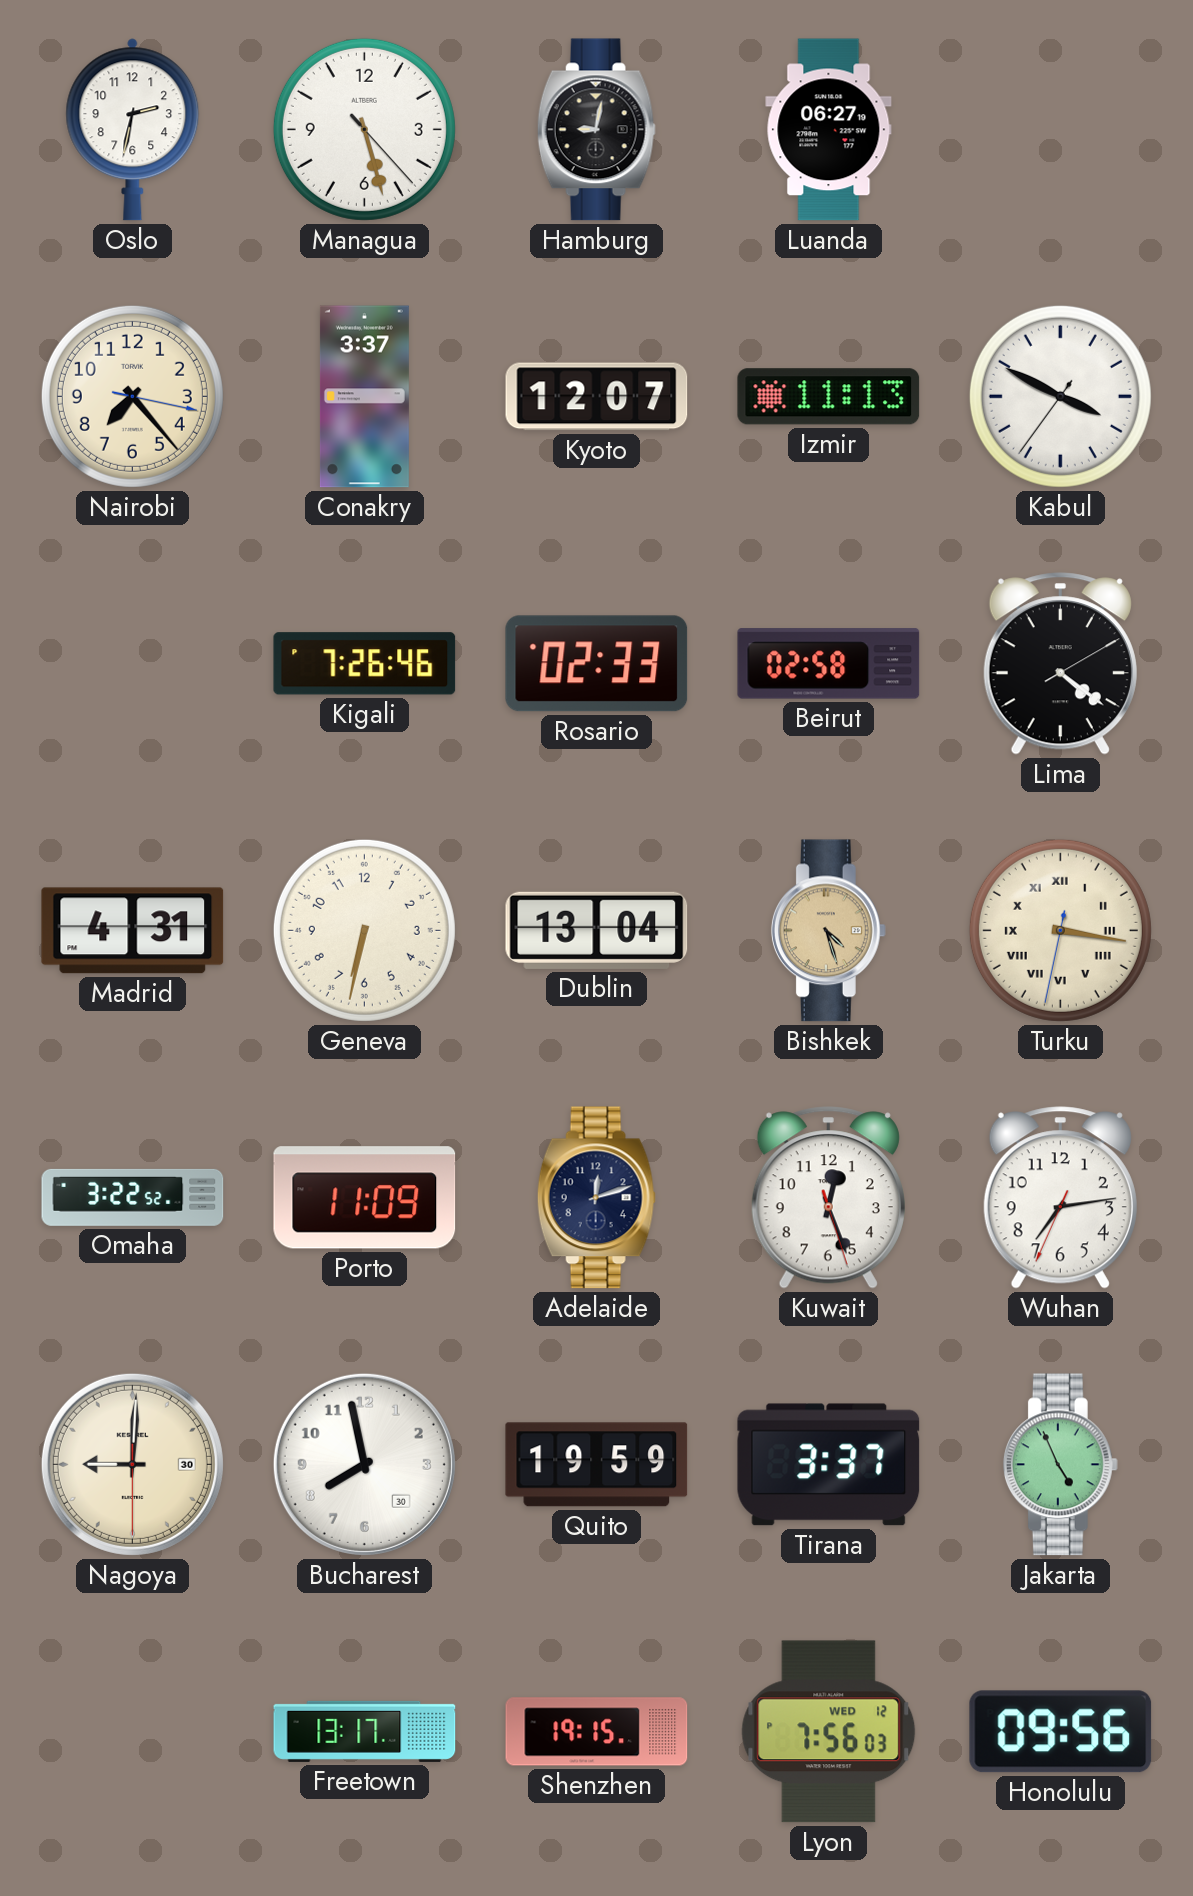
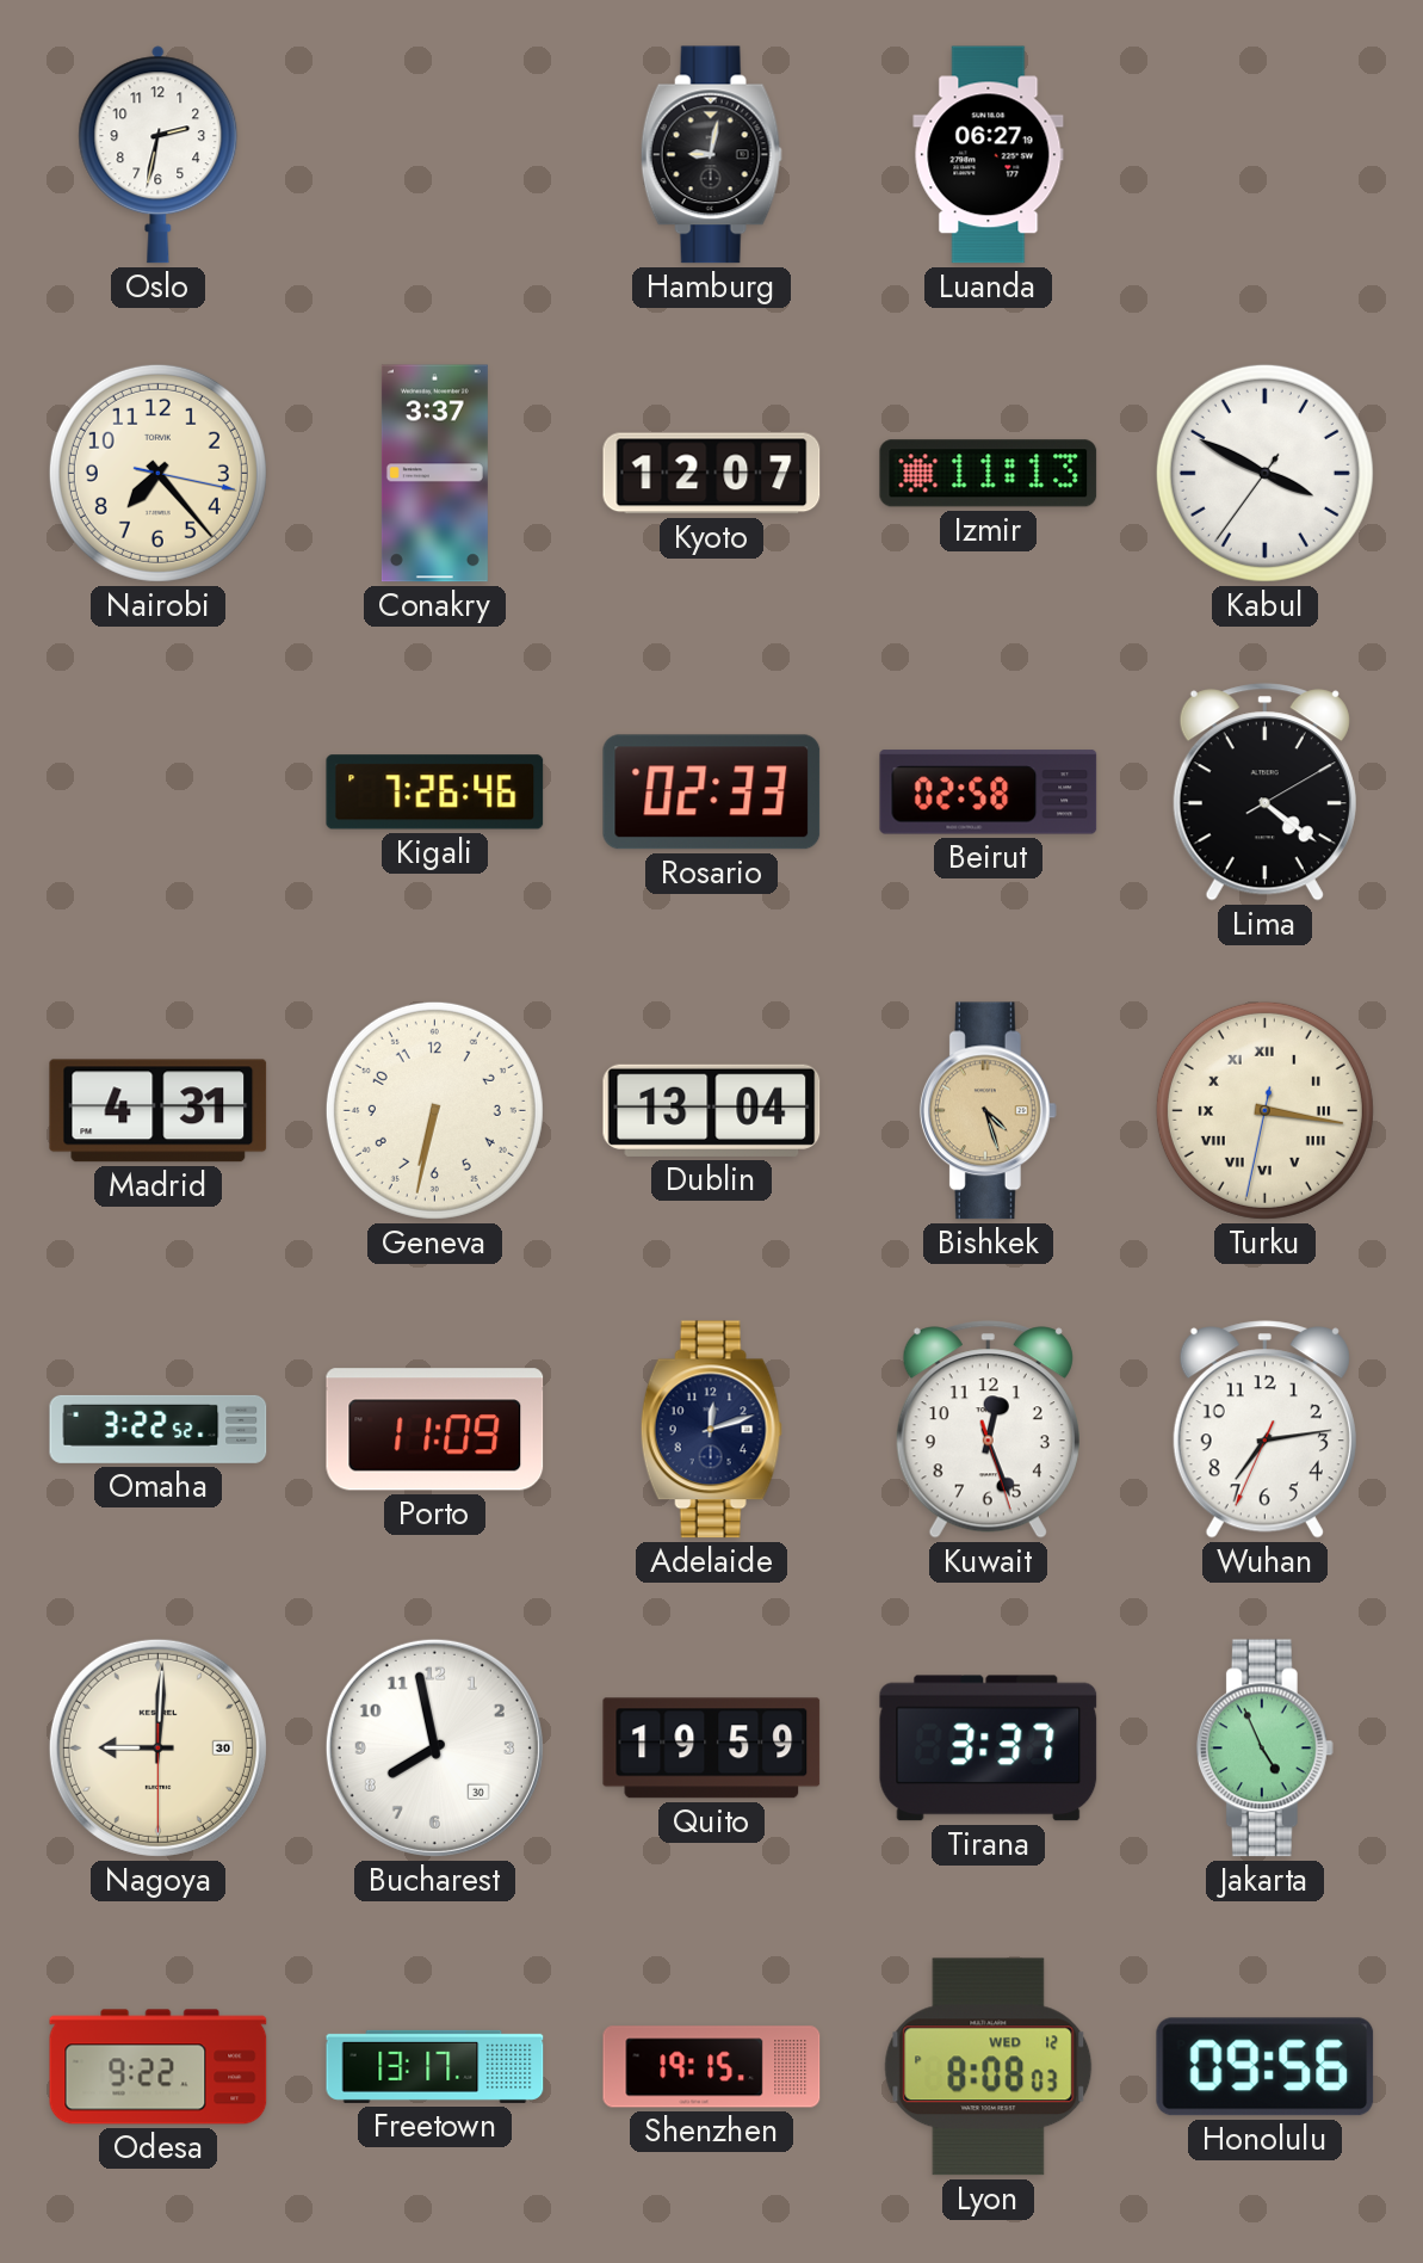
Managua: 5:27 -> none
Odesa: none -> 9:22
Lyon: 7:56 -> 8:08
